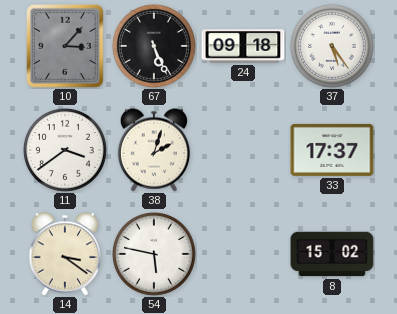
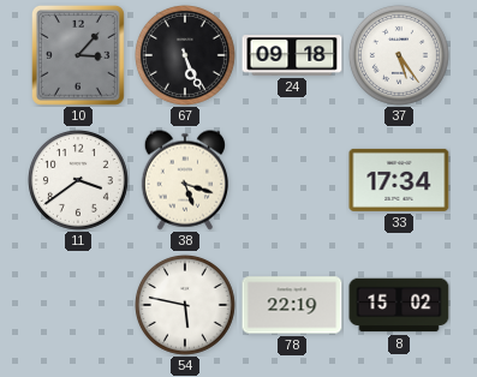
38: 2:03 -> 5:18
33: 17:37 -> 17:34
14: 3:21 -> none
78: none -> 22:19
